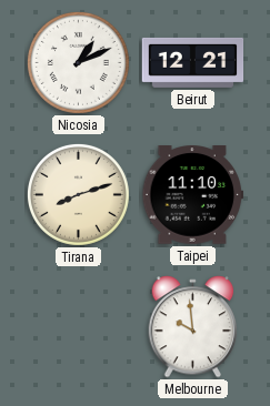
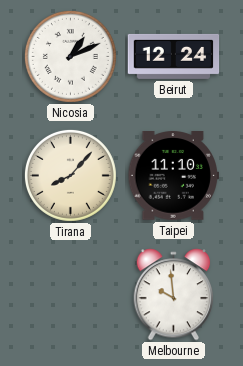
Beirut: 12:21 -> 12:24
Tirana: 8:12 -> 8:07
